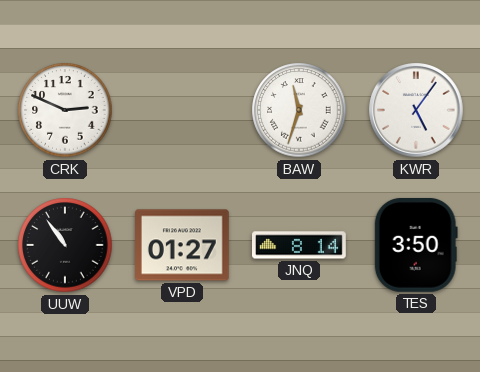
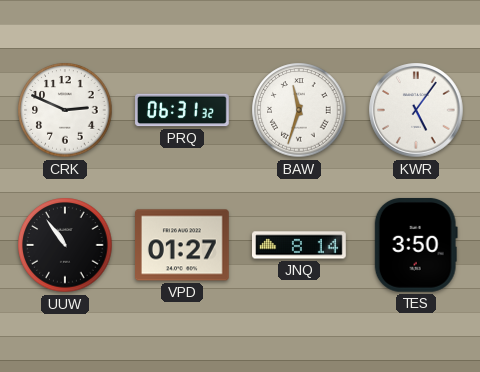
PRQ: none -> 06:31
